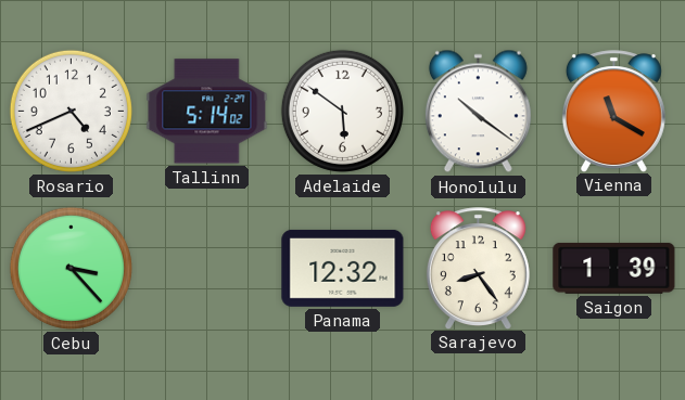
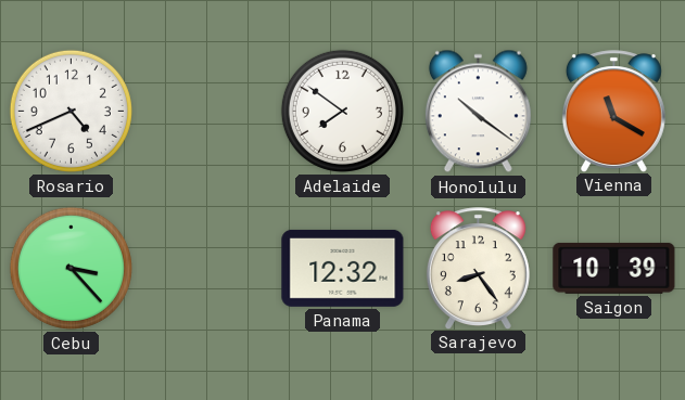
Tallinn: 5:14 -> none
Adelaide: 5:51 -> 7:51
Saigon: 1:39 -> 10:39
